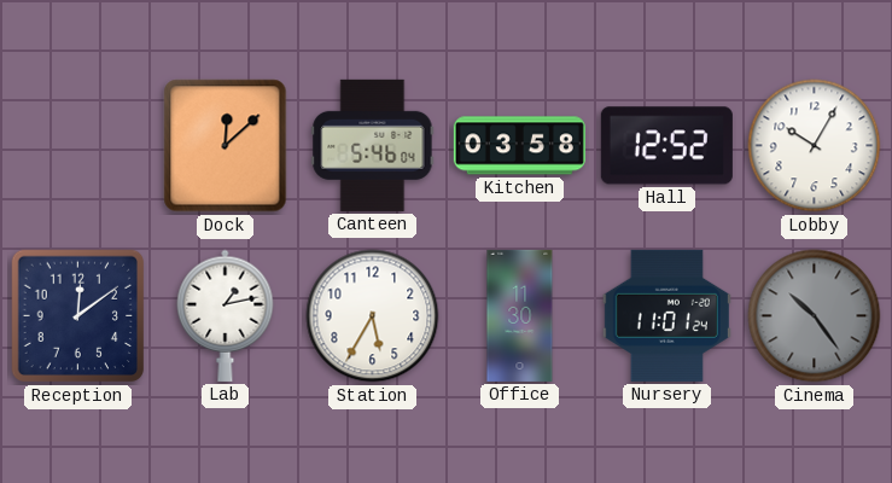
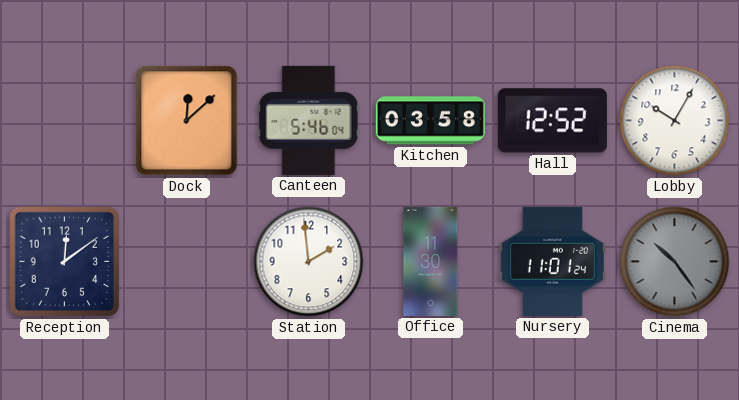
Lab: 1:13 -> none
Station: 5:35 -> 1:59
